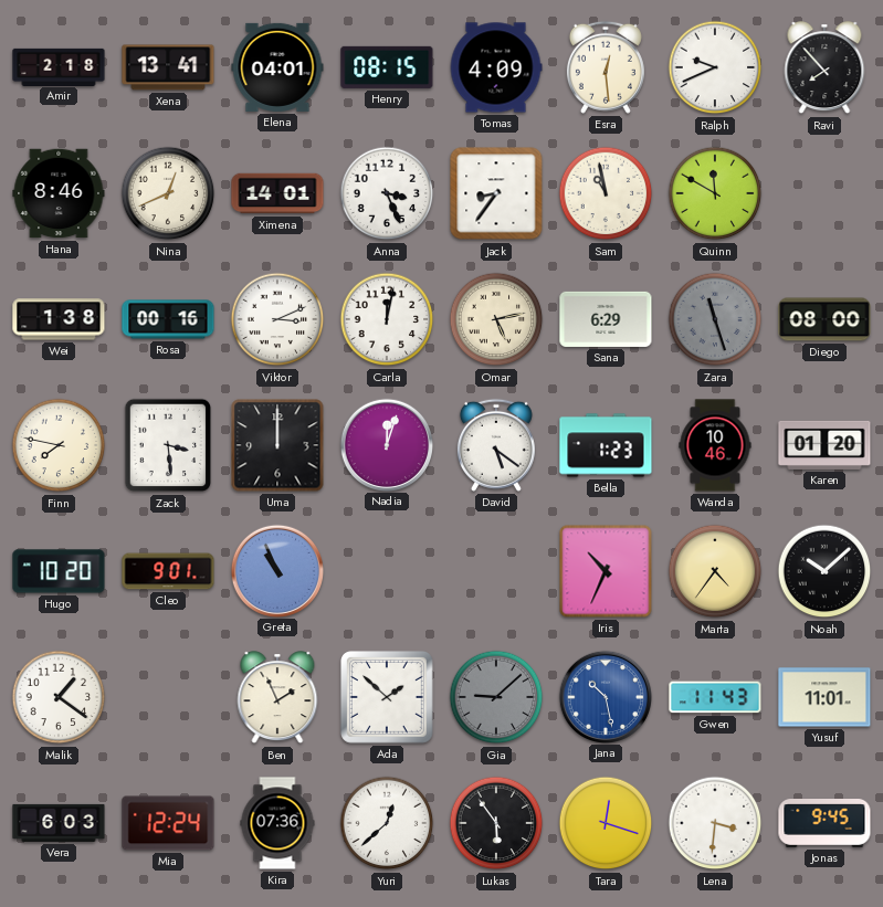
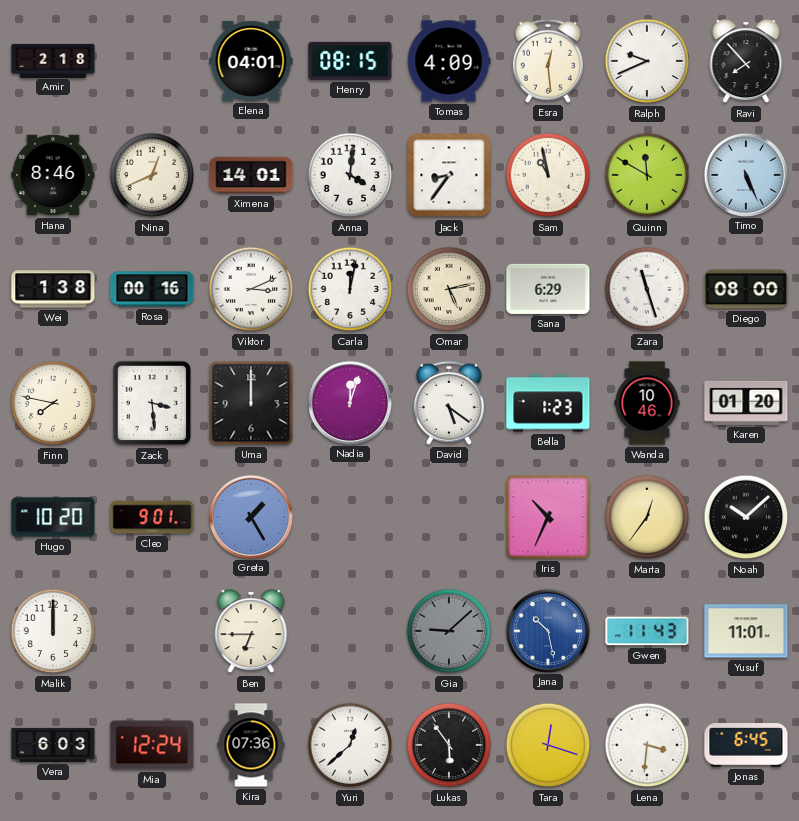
Xena: 13:41 -> none
Anna: 3:26 -> 4:01
Timo: none -> 5:26
Zara dial: grey -> white
Greta: 10:56 -> 1:25
Marta: 4:36 -> 12:36
Malik: 1:21 -> 12:00
Ben: 1:56 -> 6:45
Ada: 1:52 -> none
Jonas: 9:45 -> 6:45
